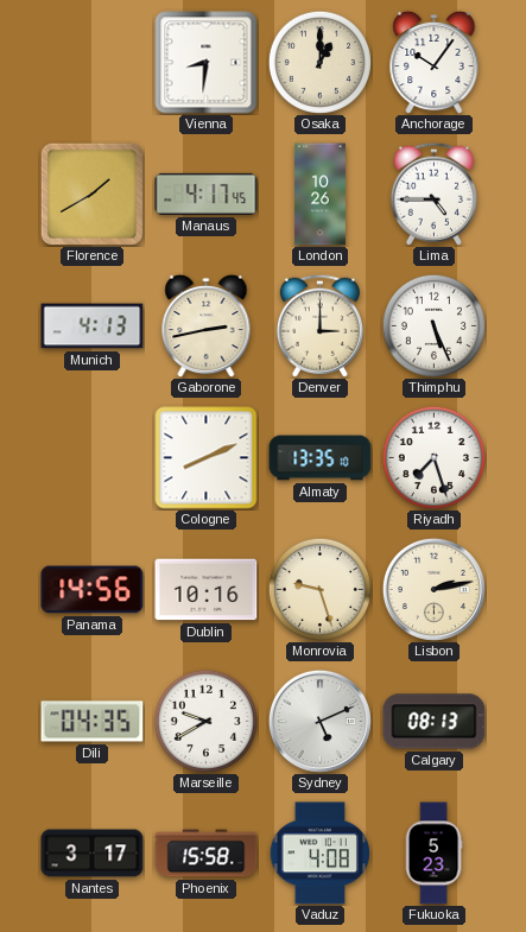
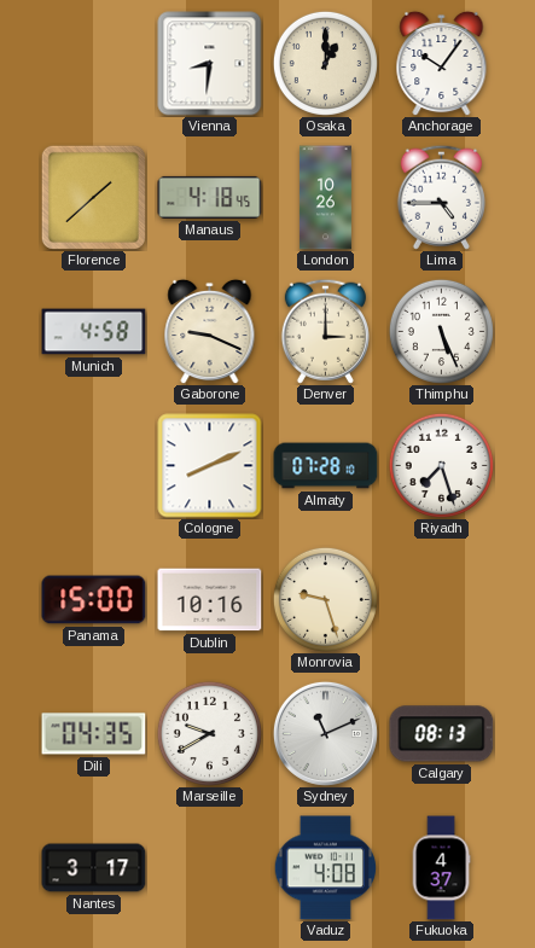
Florence: 1:40 -> 1:38
Manaus: 4:17 -> 4:18
Munich: 4:13 -> 4:58
Gaborone: 2:43 -> 9:19
Almaty: 13:35 -> 07:28
Panama: 14:56 -> 15:00
Lisbon: 2:13 -> none
Sydney: 5:11 -> 11:11
Phoenix: 15:58 -> none
Fukuoka: 5:23 -> 4:37
